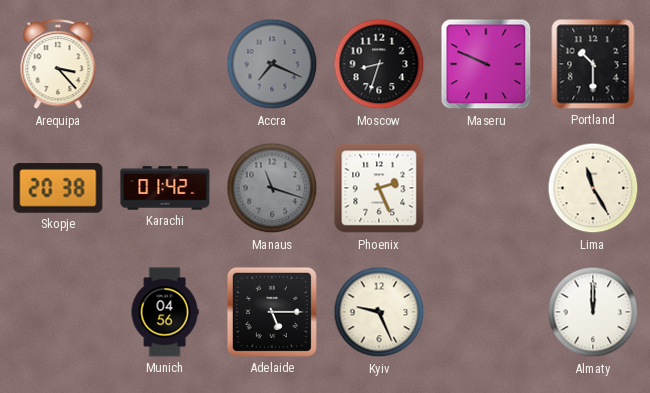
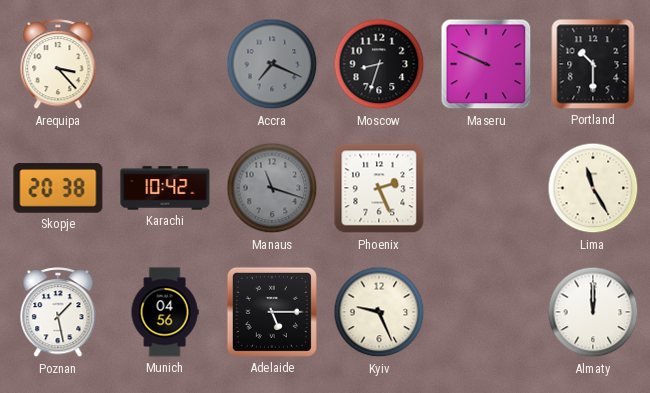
Karachi: 01:42 -> 10:42
Poznan: none -> 1:28
